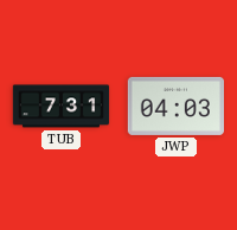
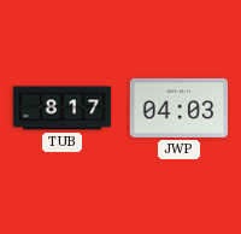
TUB: 7:31 -> 8:17
